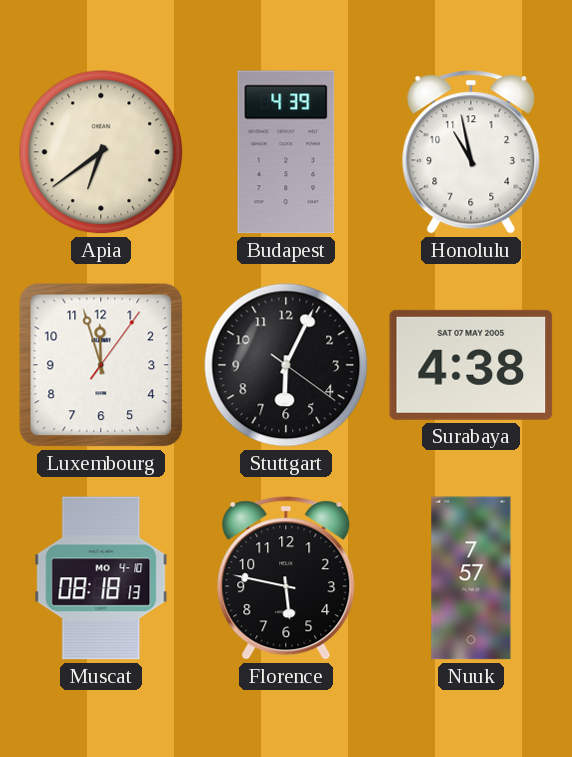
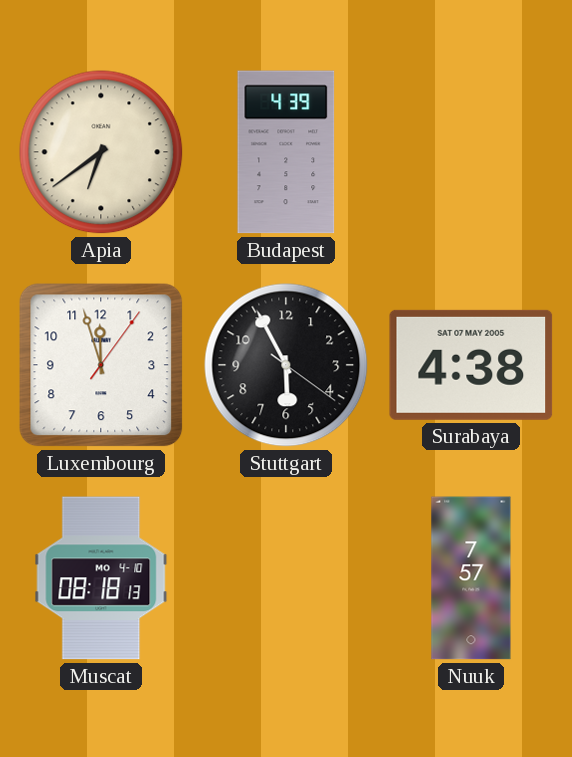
Honolulu: 10:58 -> none
Stuttgart: 6:04 -> 5:55
Florence: 5:47 -> none
